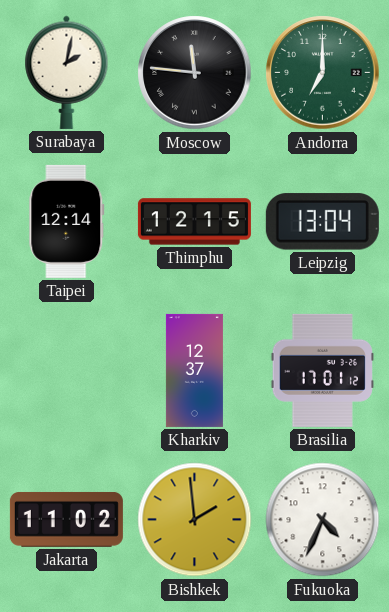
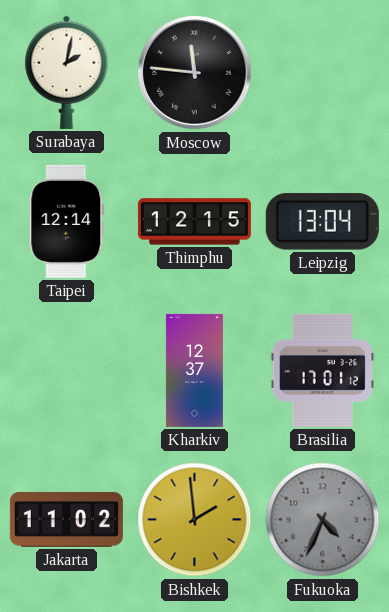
Andorra: 7:00 -> none
Fukuoka dial: white -> grey
